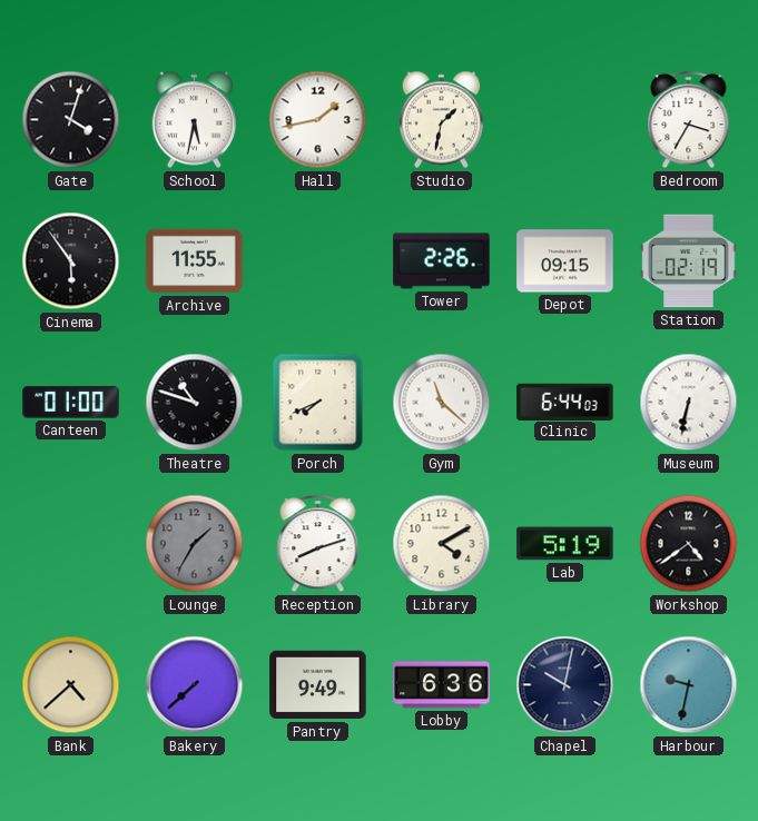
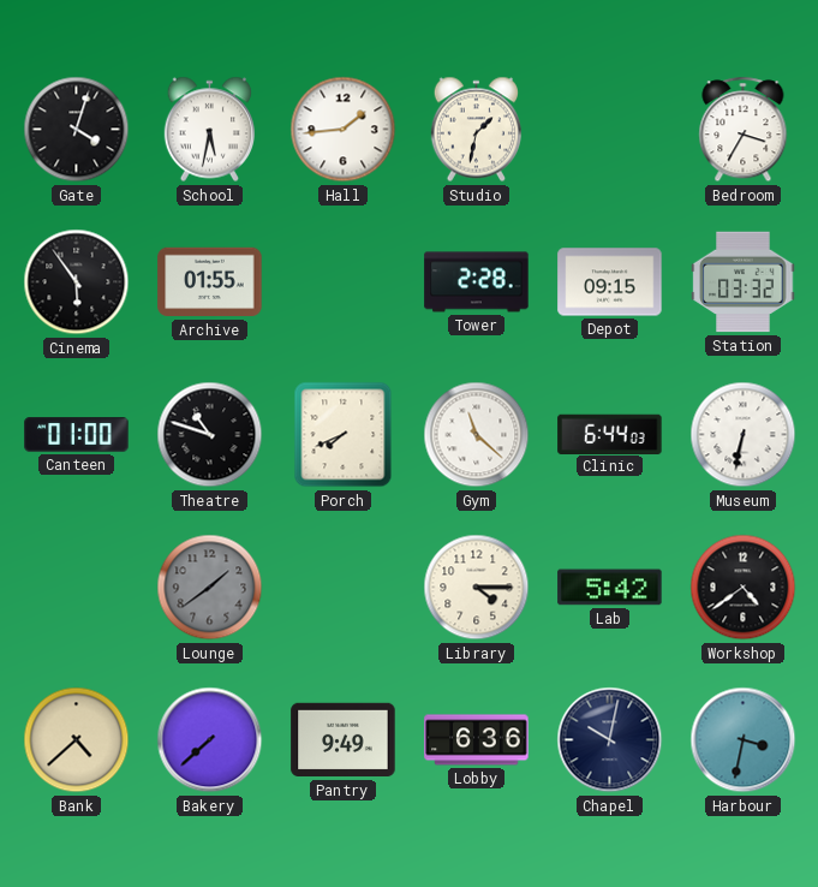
Hall: 1:43 -> 1:44
Archive: 11:55 -> 01:55
Tower: 2:26 -> 2:28
Station: 02:19 -> 03:32
Lounge: 1:35 -> 1:39
Reception: 8:12 -> none
Library: 4:10 -> 4:15
Lab: 5:19 -> 5:42
Harbour: 9:32 -> 3:32
